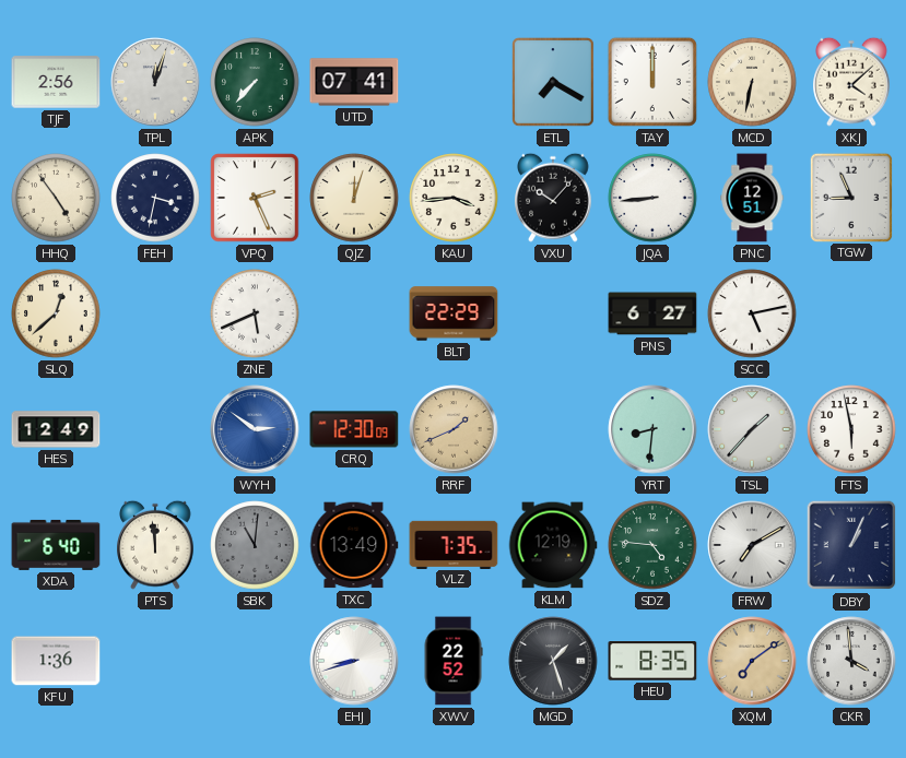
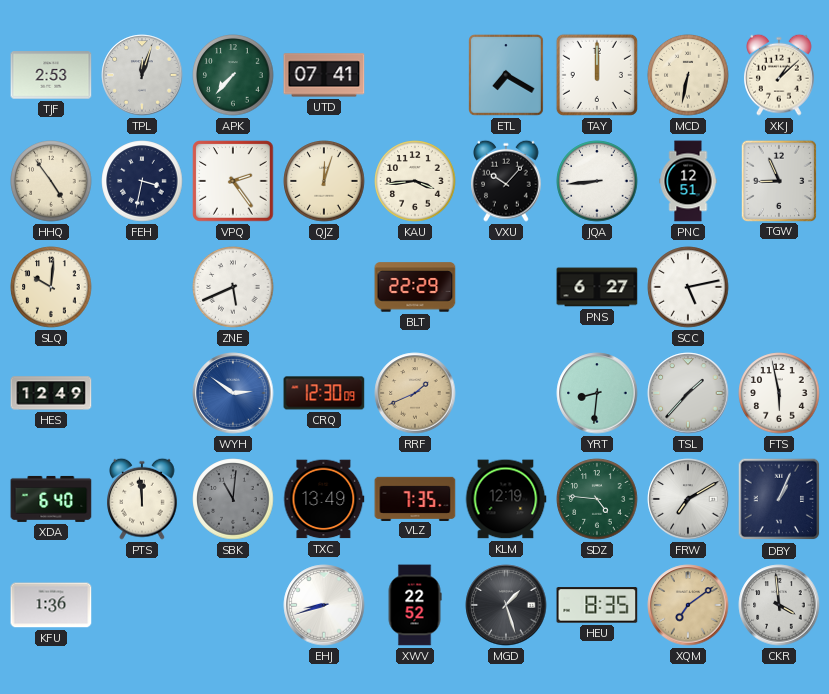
TJF: 2:56 -> 2:53
XKJ: 4:08 -> 1:08
VPQ: 2:26 -> 2:24
SLQ: 12:38 -> 10:01
